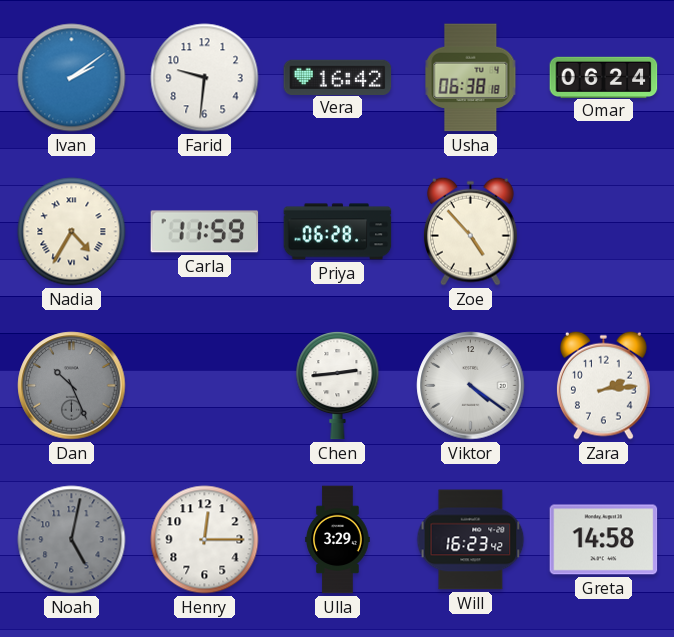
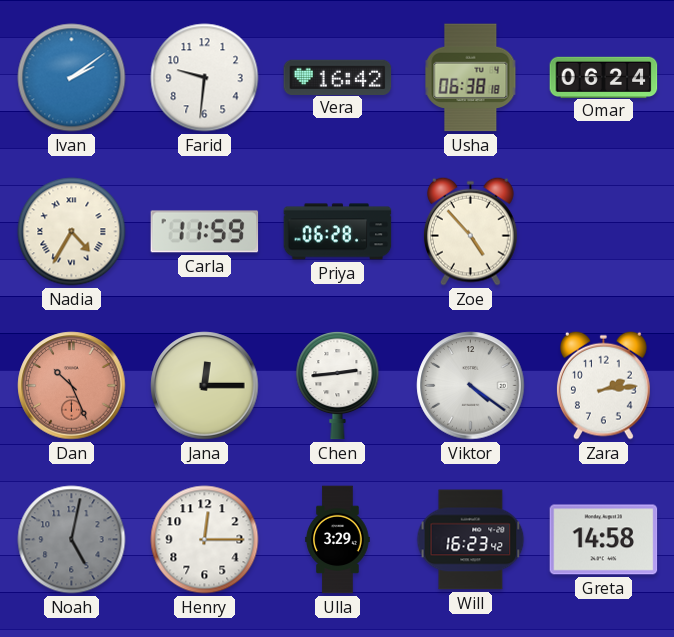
Dan dial: grey -> salmon
Jana: none -> 12:15
